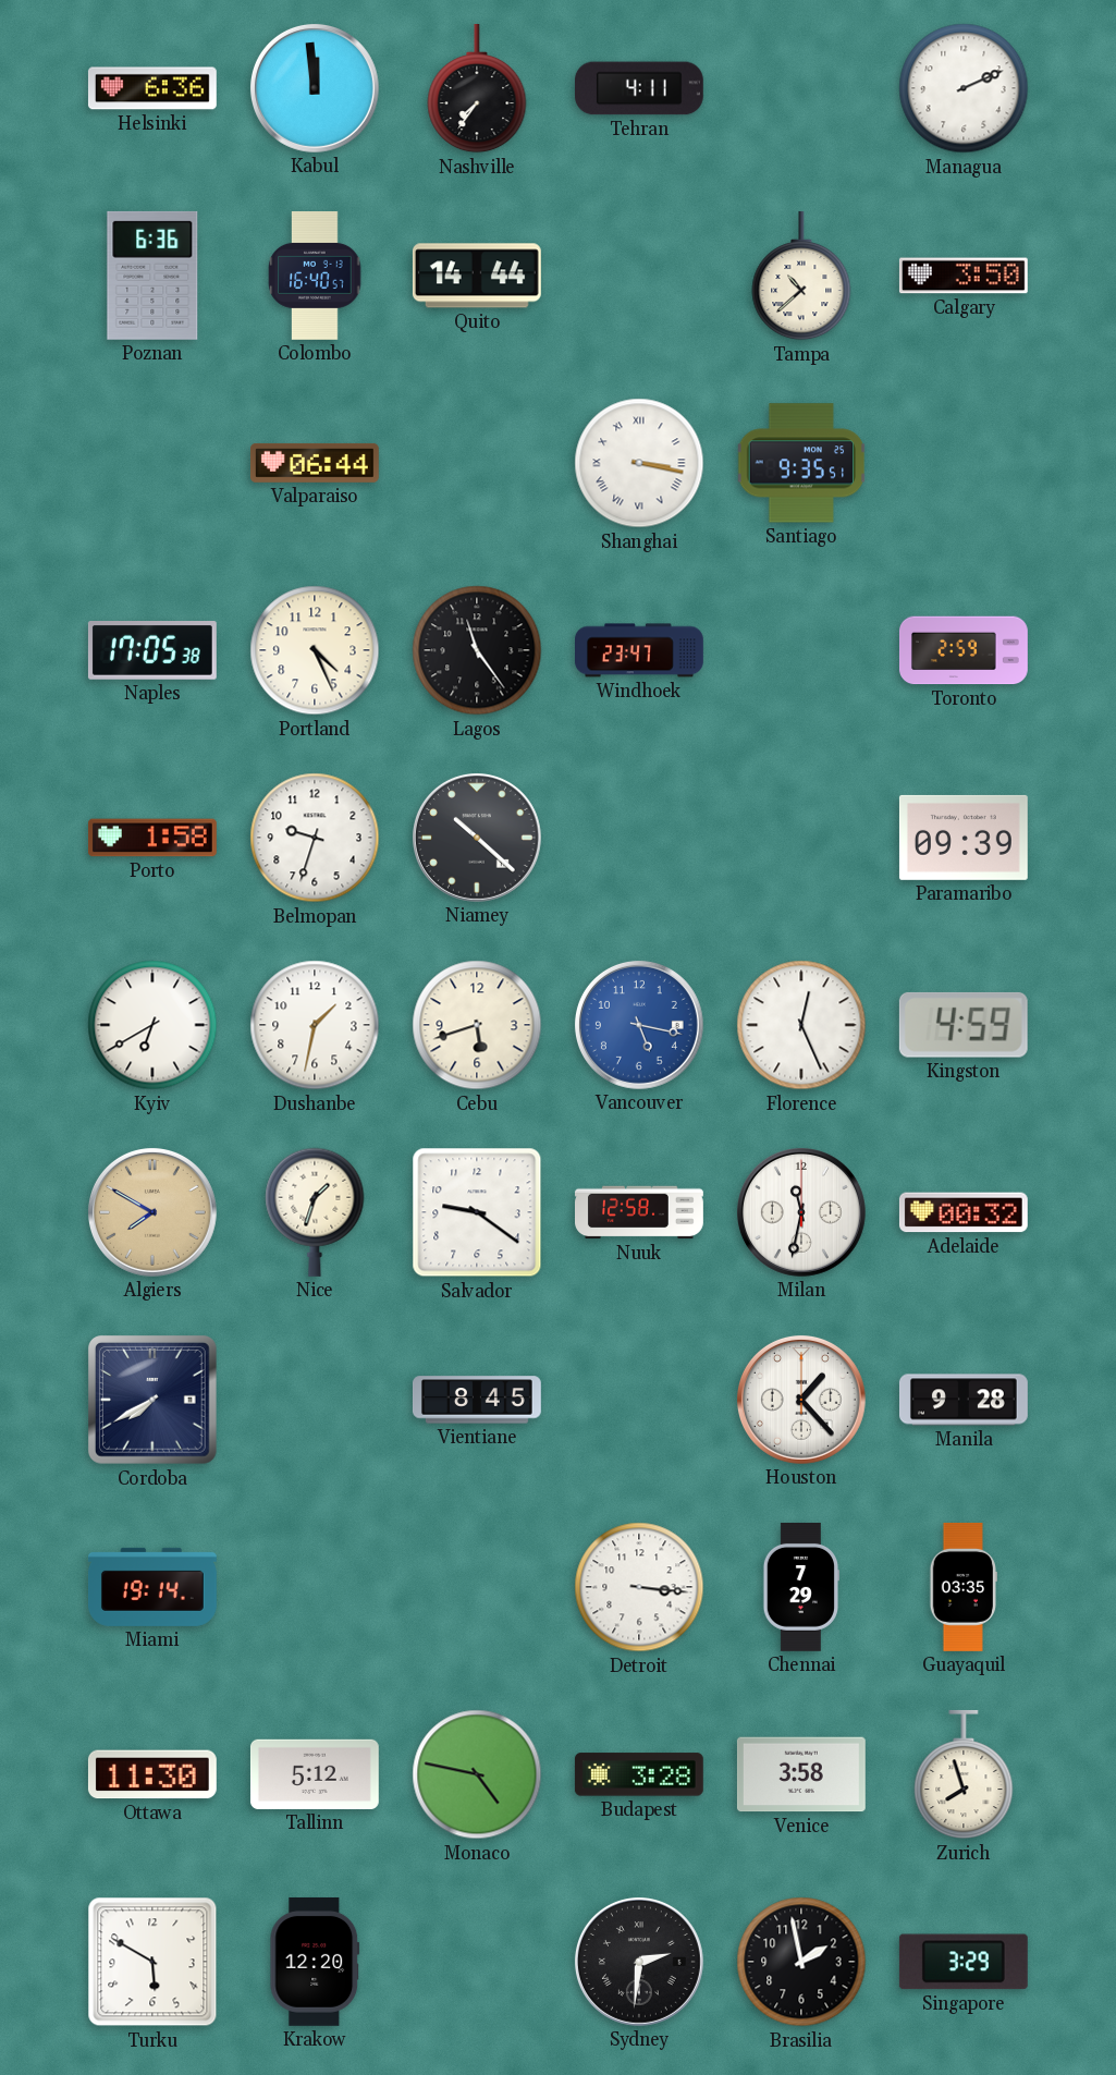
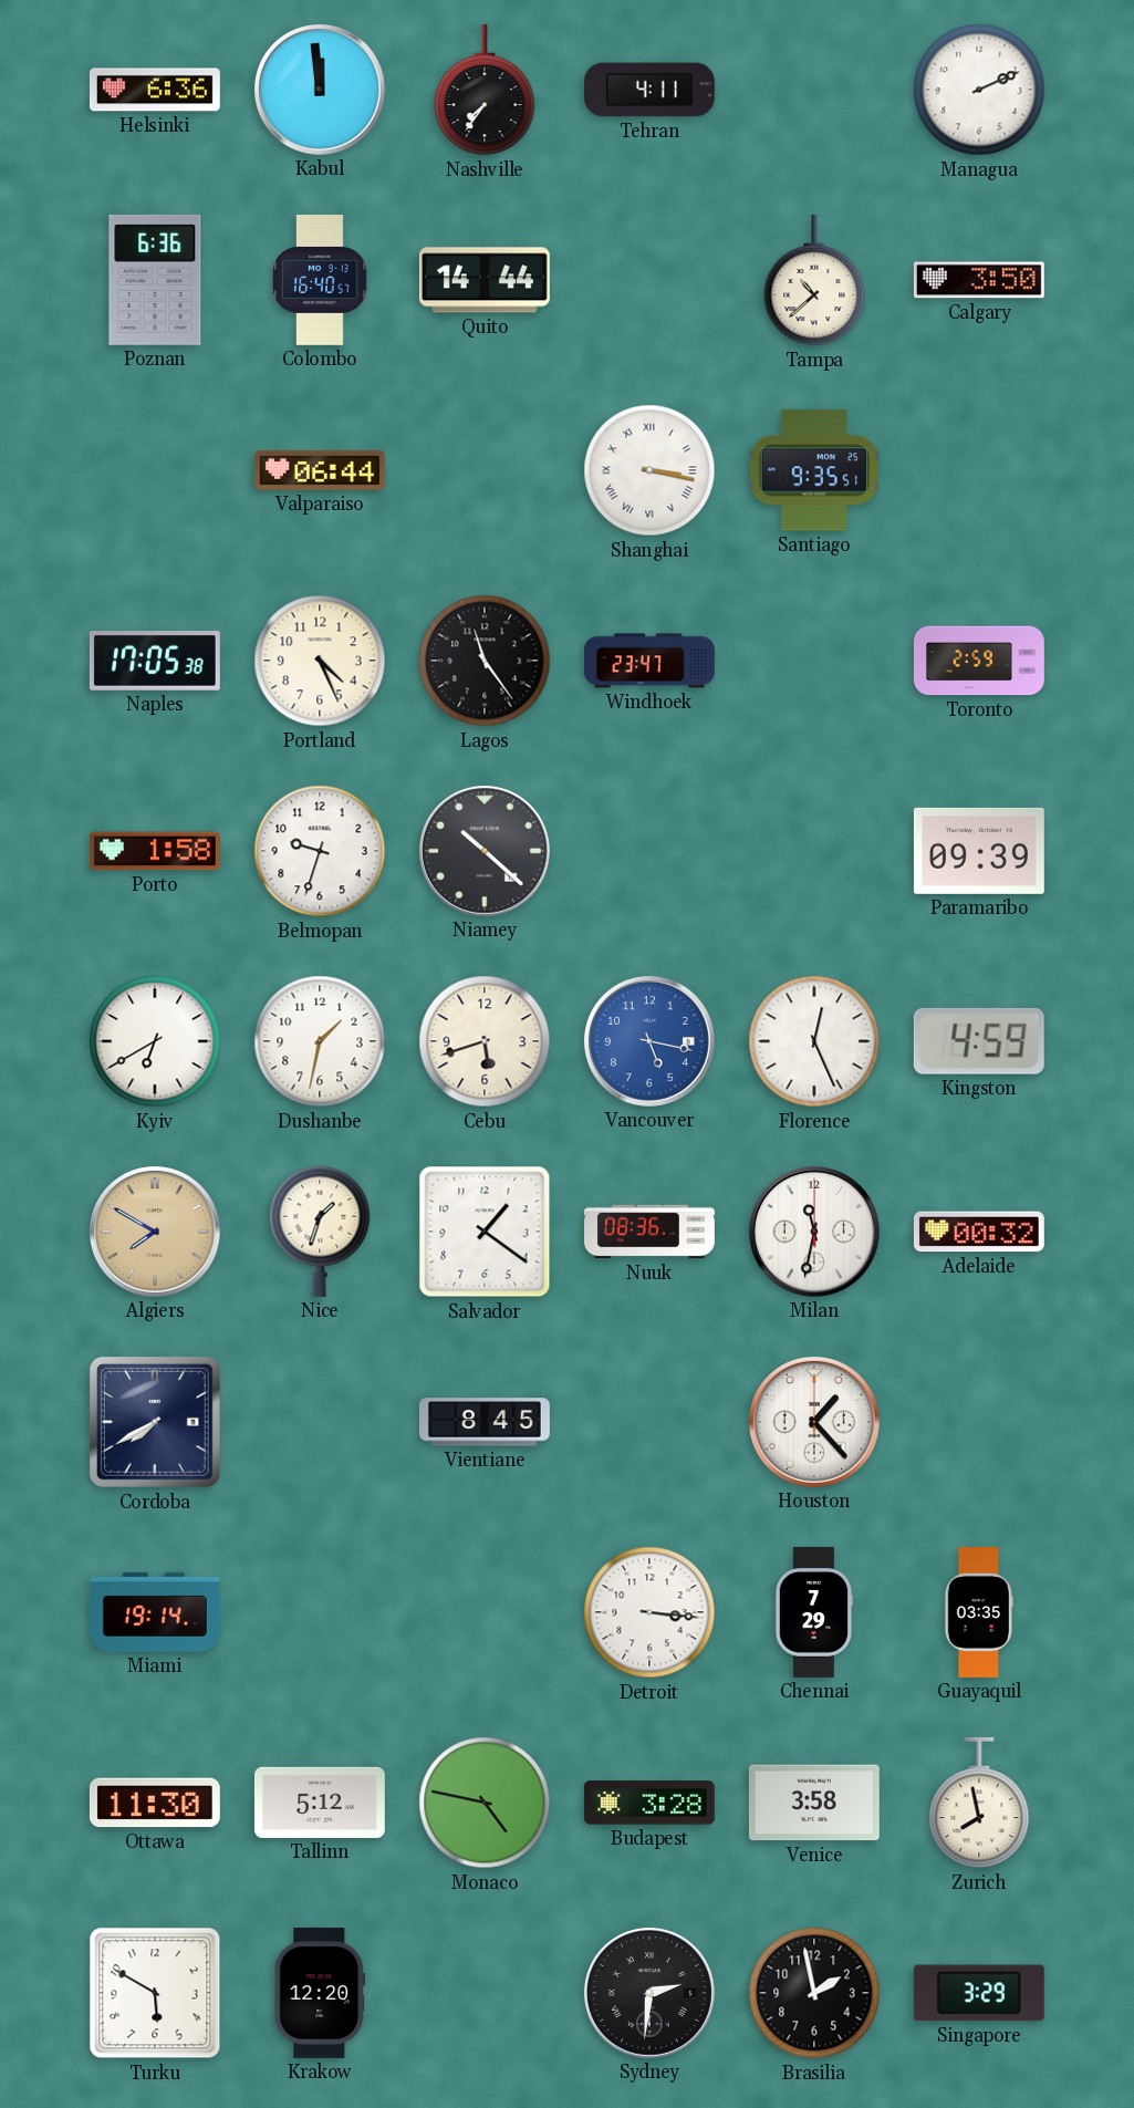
Salvador: 9:21 -> 1:21
Nuuk: 12:58 -> 08:36
Manila: 9:28 -> none
Zurich: 7:57 -> 7:58
